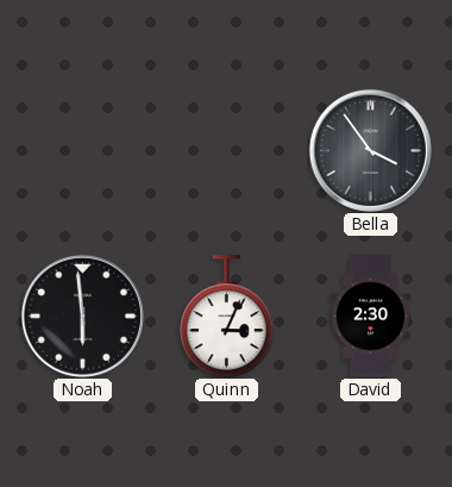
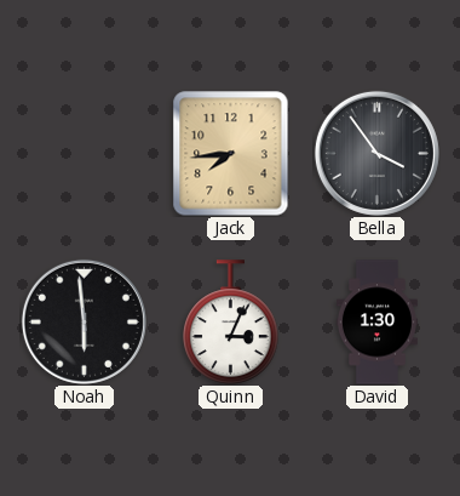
Jack: none -> 7:44
David: 2:30 -> 1:30
